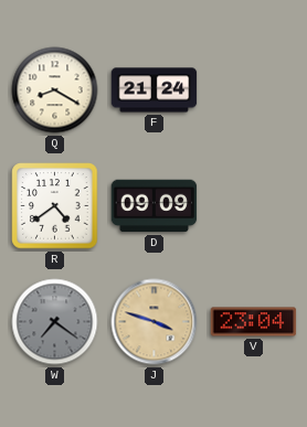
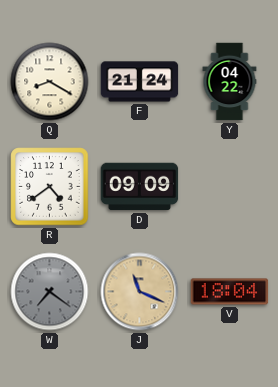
Y: none -> 04:22
J: 3:48 -> 11:19
V: 23:04 -> 18:04
